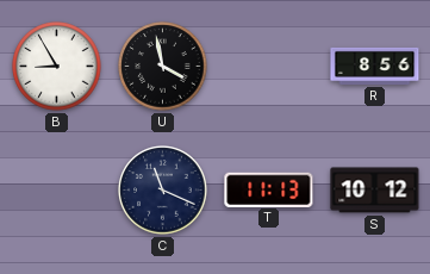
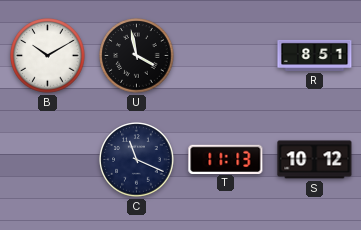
B: 8:55 -> 10:10
R: 8:56 -> 8:51
